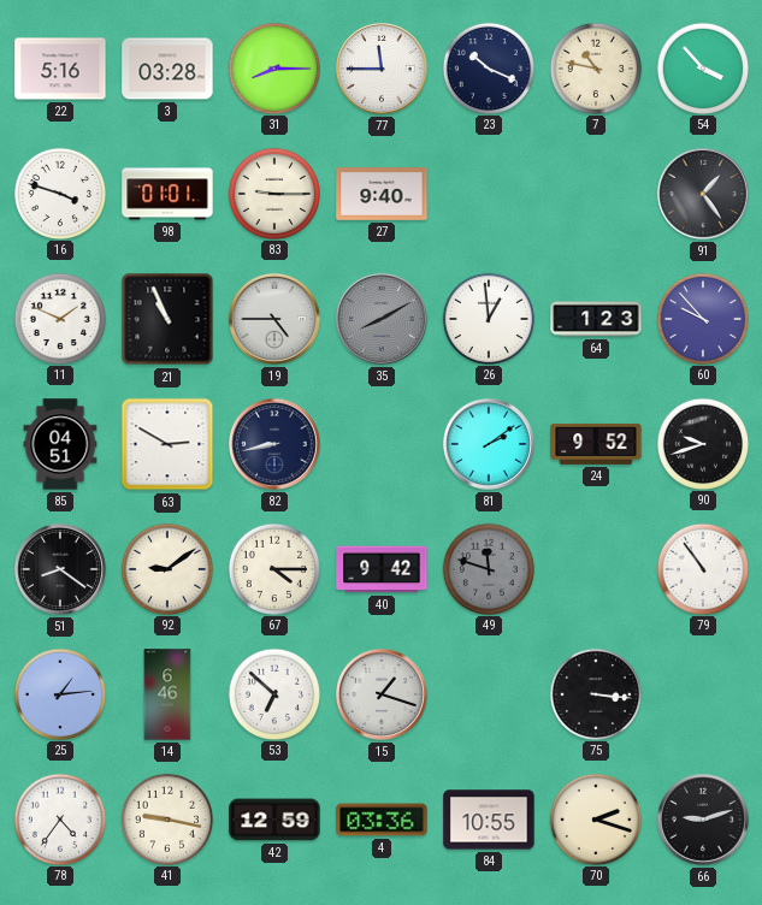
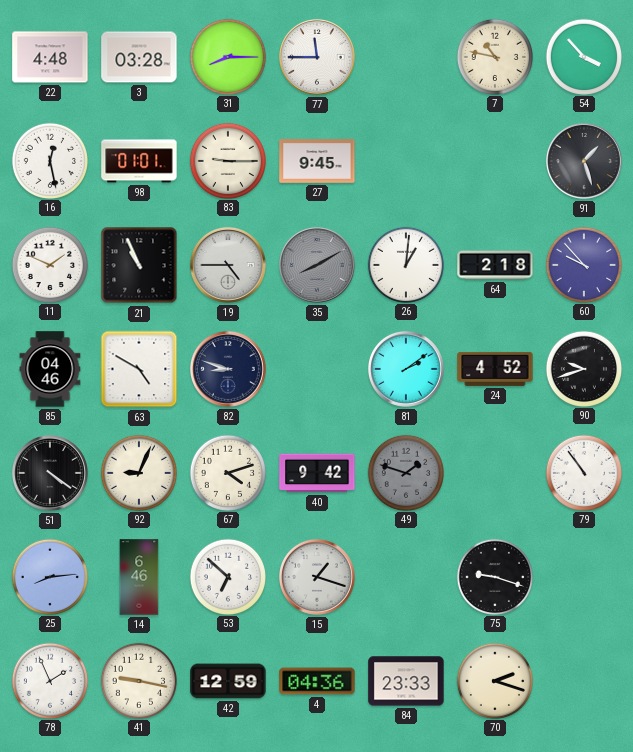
22: 5:16 -> 4:48
23: 10:19 -> none
16: 3:48 -> 12:28
27: 9:40 -> 9:45
91: 1:24 -> 1:27
26: 12:59 -> 1:01
64: 1:23 -> 2:18
85: 04:51 -> 04:46
63: 2:50 -> 4:50
82: 8:43 -> 8:48
24: 9:52 -> 4:52
51: 8:21 -> 4:21
92: 9:09 -> 9:04
67: 4:15 -> 4:12
49: 11:48 -> 1:48
25: 1:14 -> 8:14
75: 3:16 -> 9:18
78: 4:36 -> 1:56
4: 03:36 -> 04:36
84: 10:55 -> 23:33
66: 9:12 -> none
